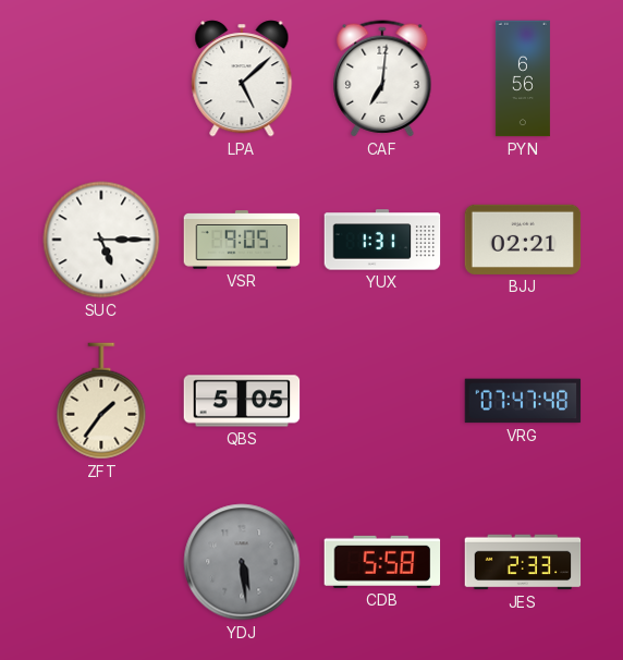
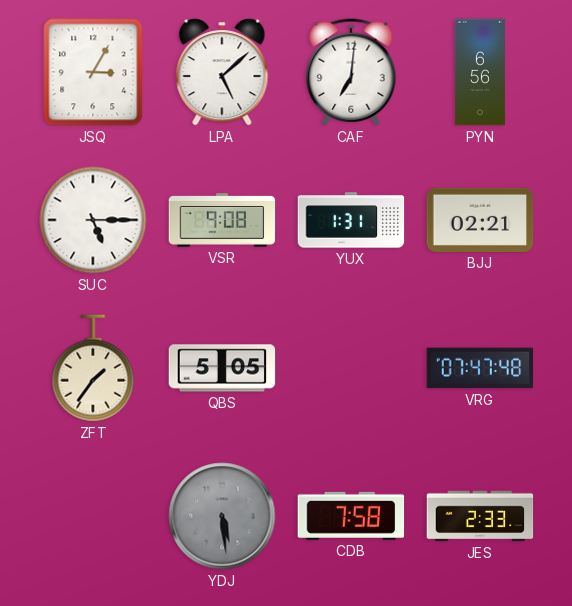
JSQ: none -> 3:05
VSR: 9:05 -> 9:08
CDB: 5:58 -> 7:58
